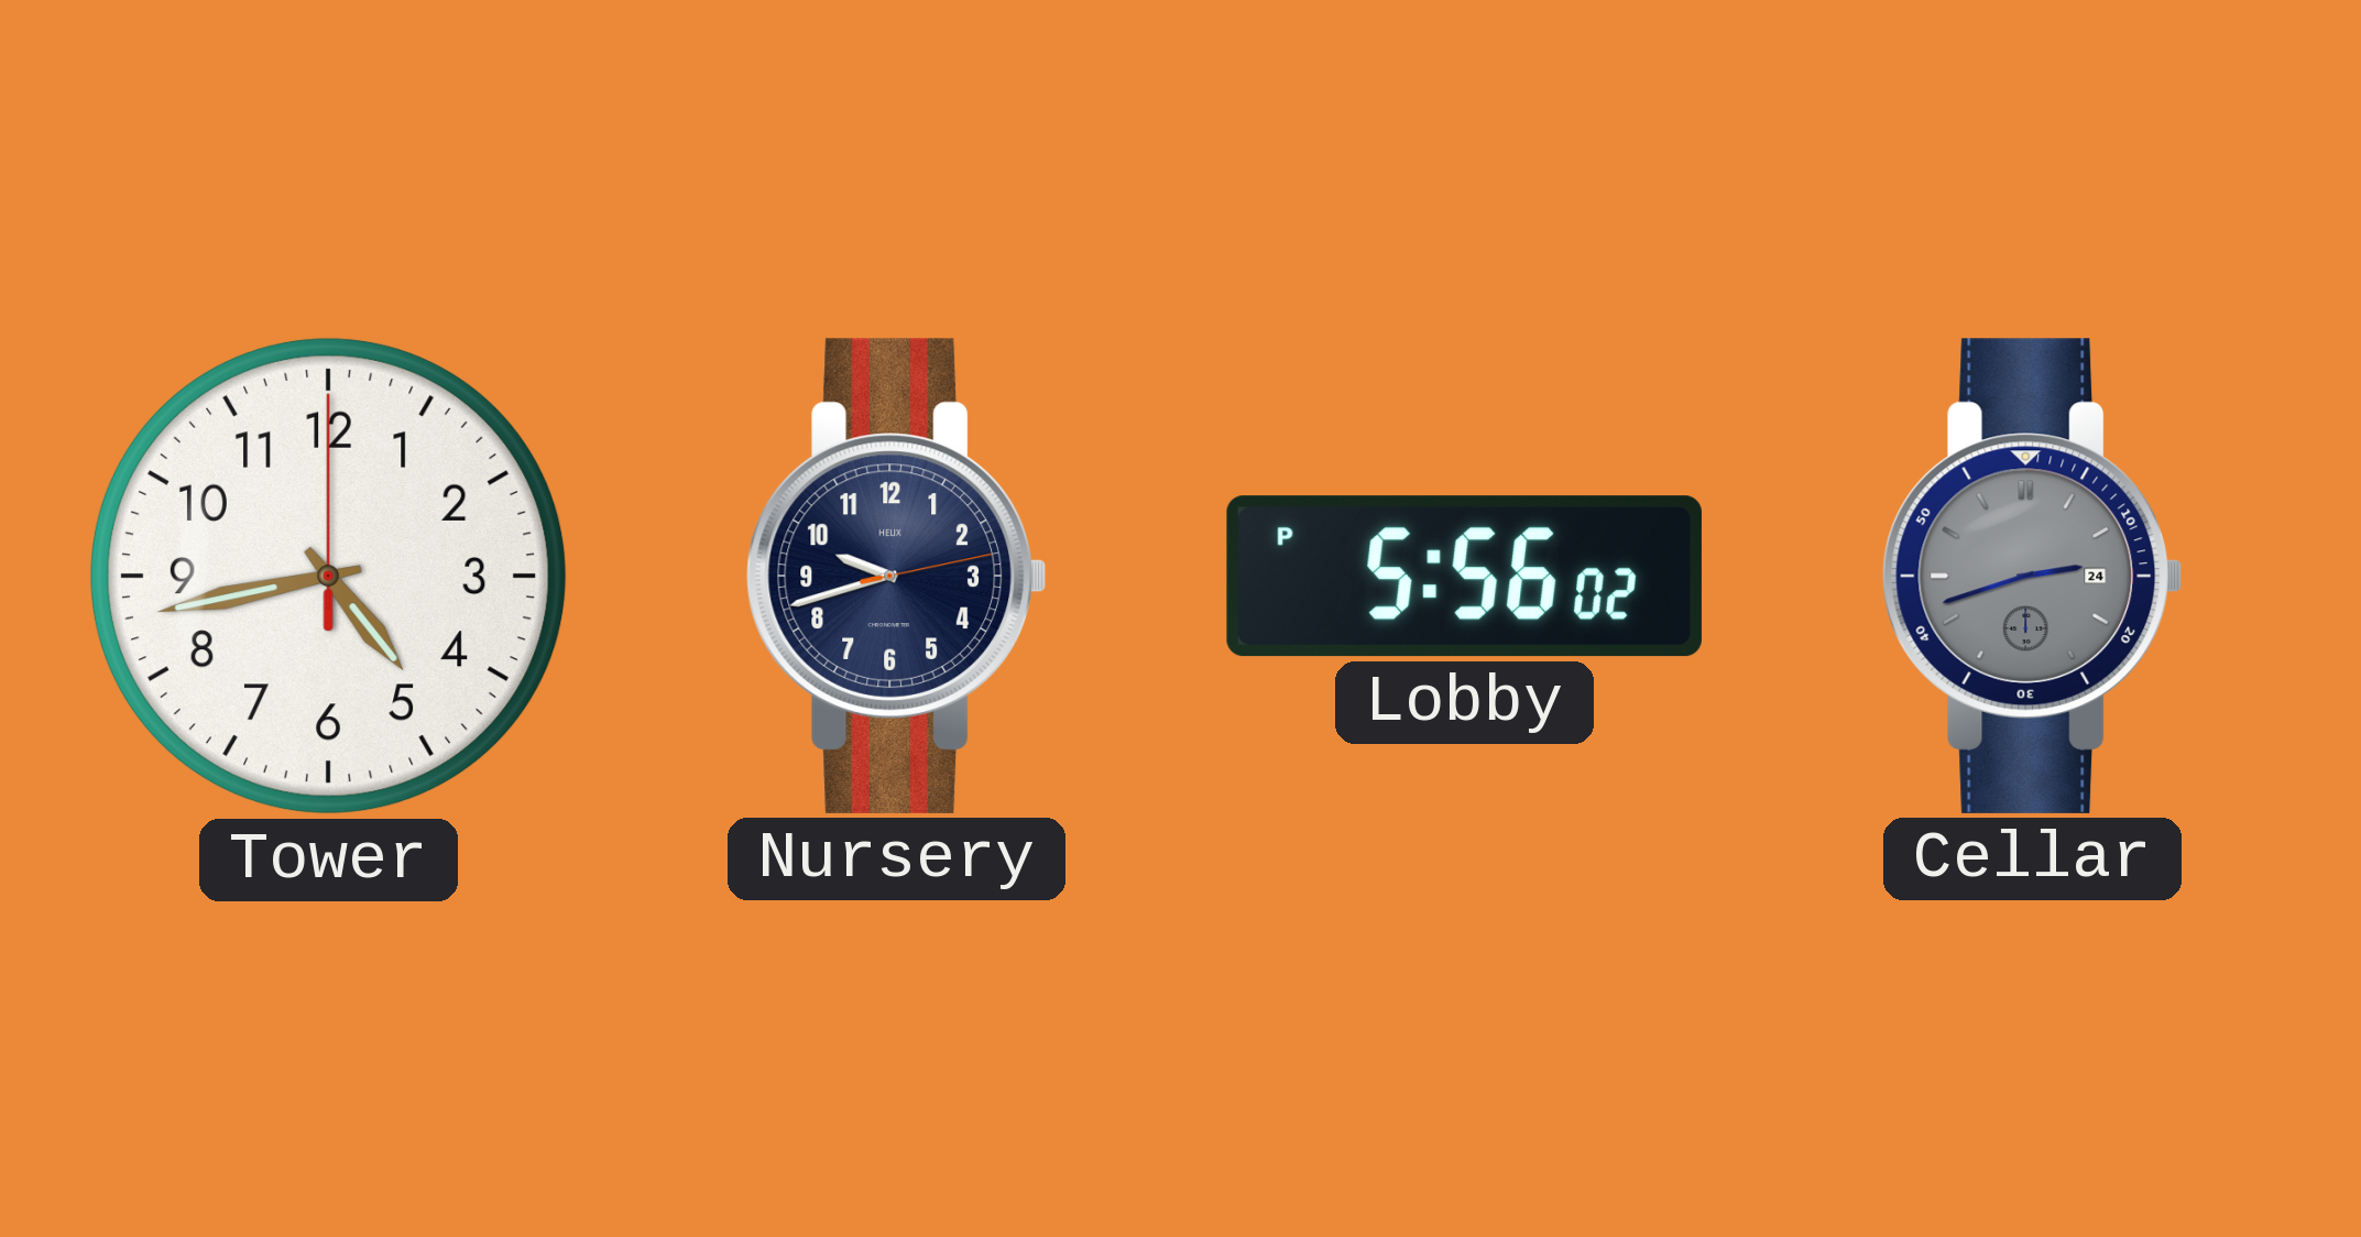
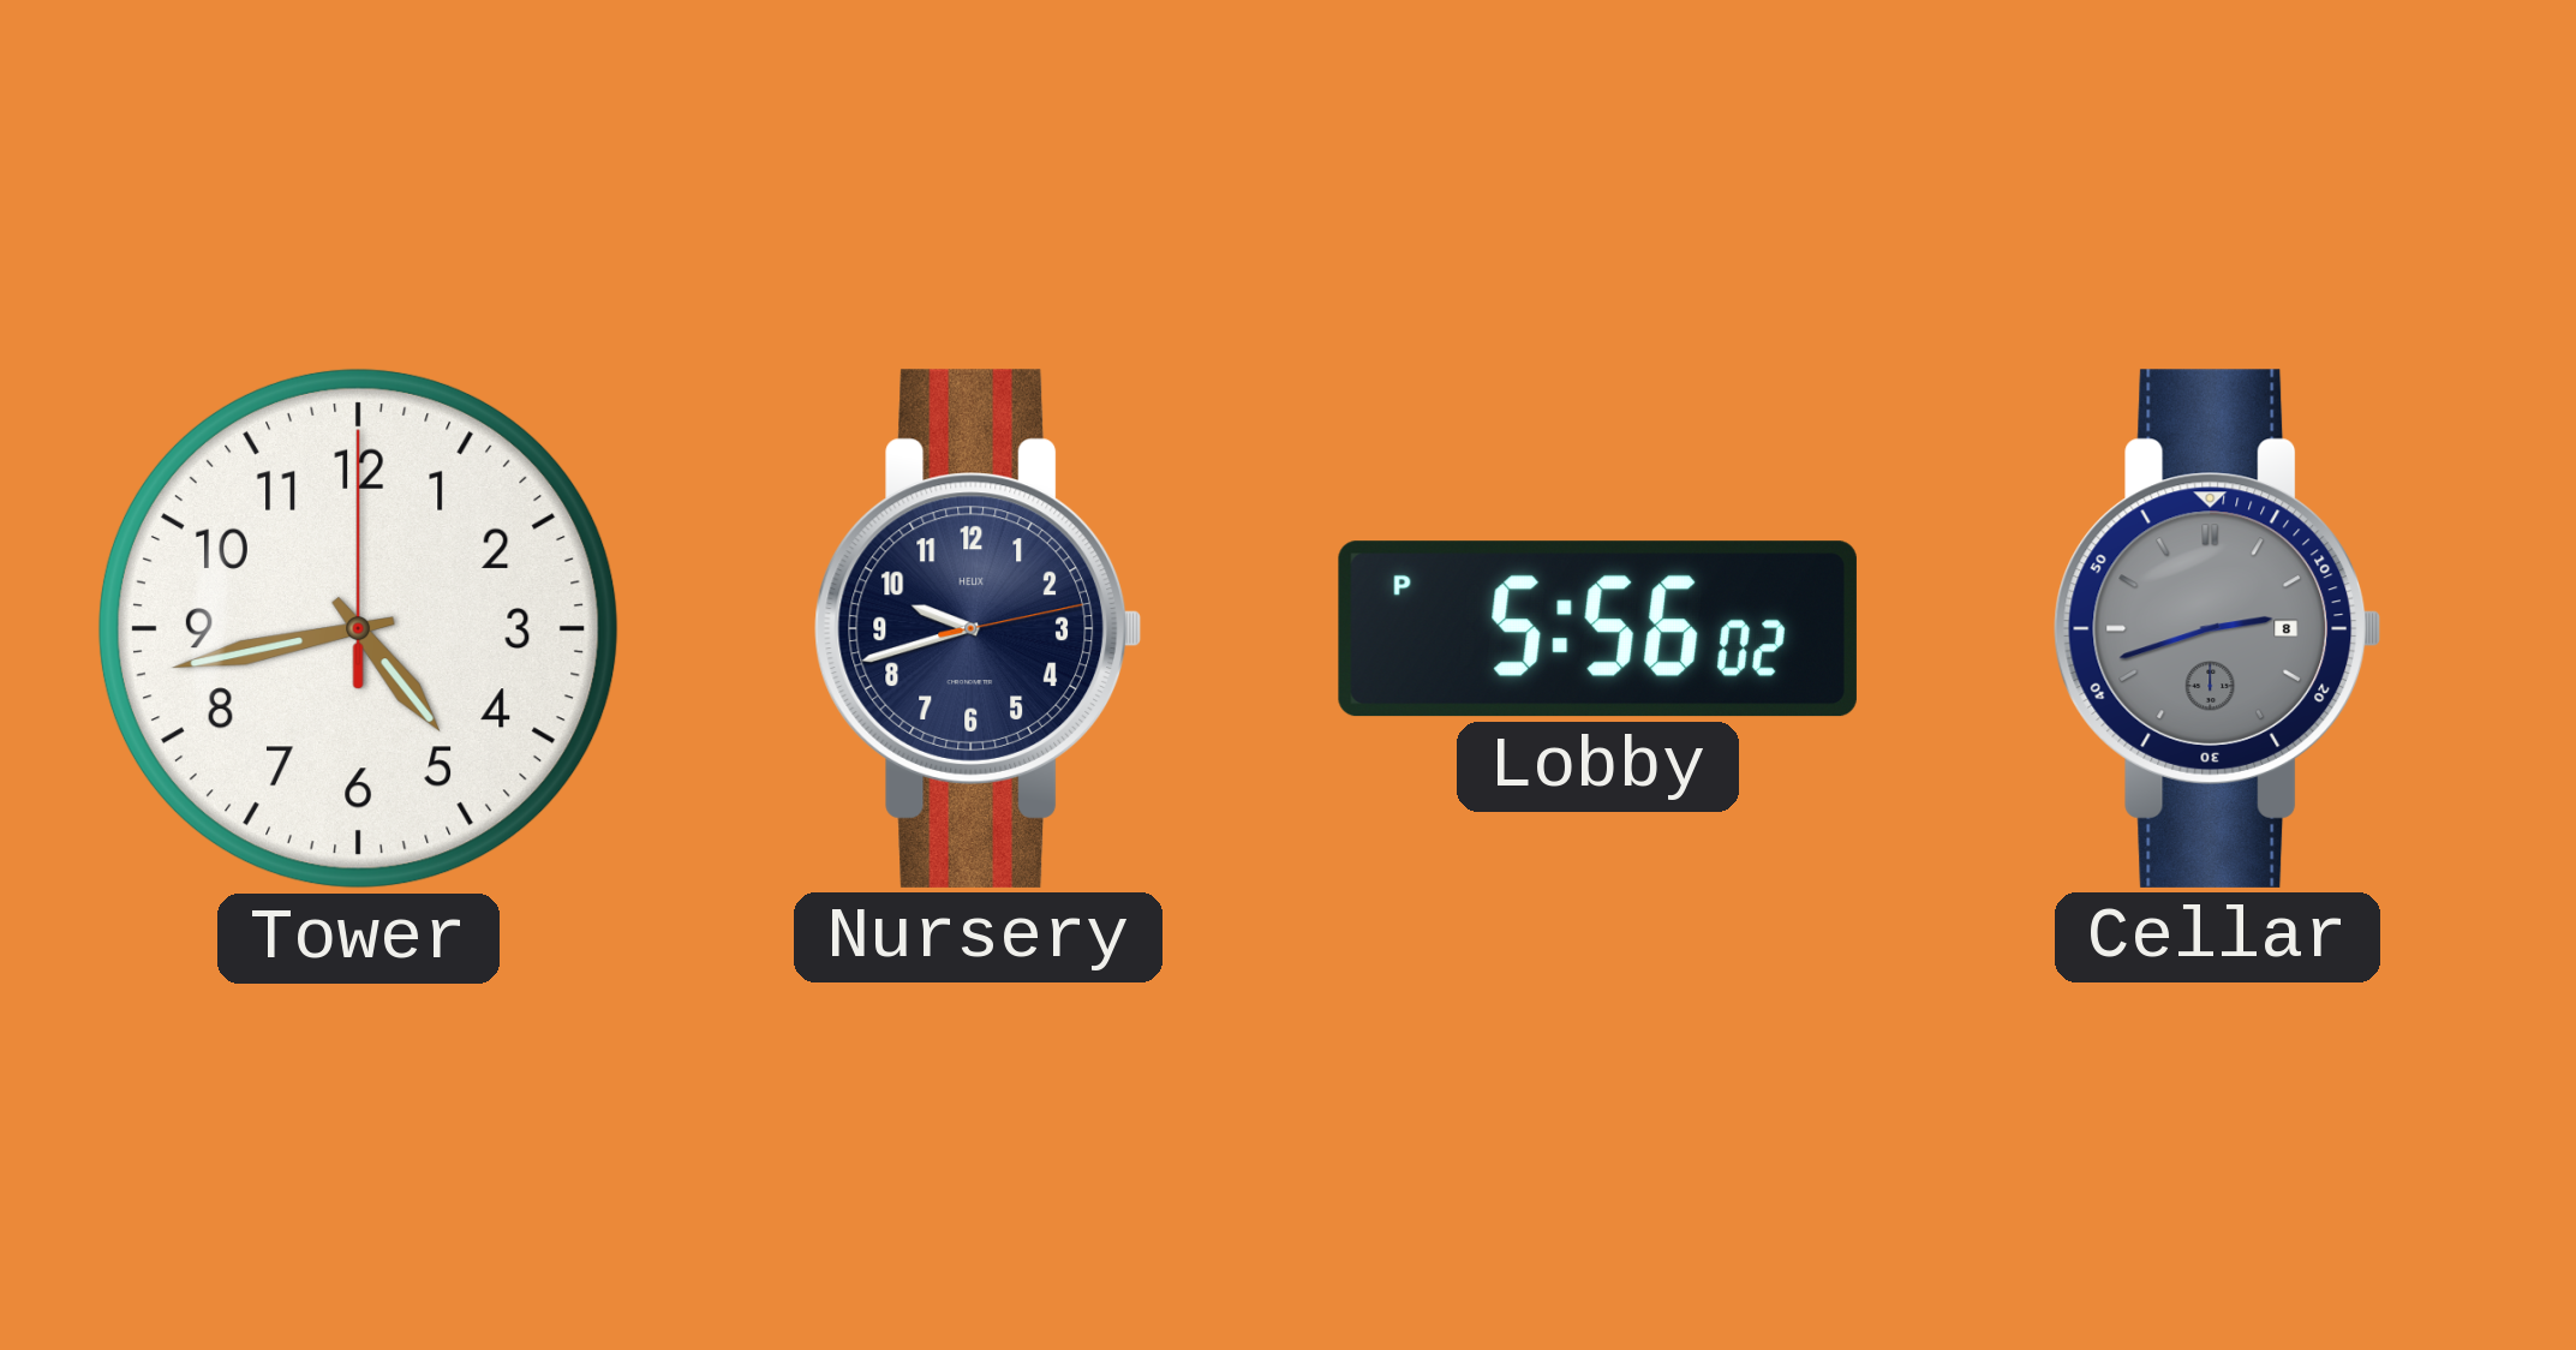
Cellar date: 24 -> 8
